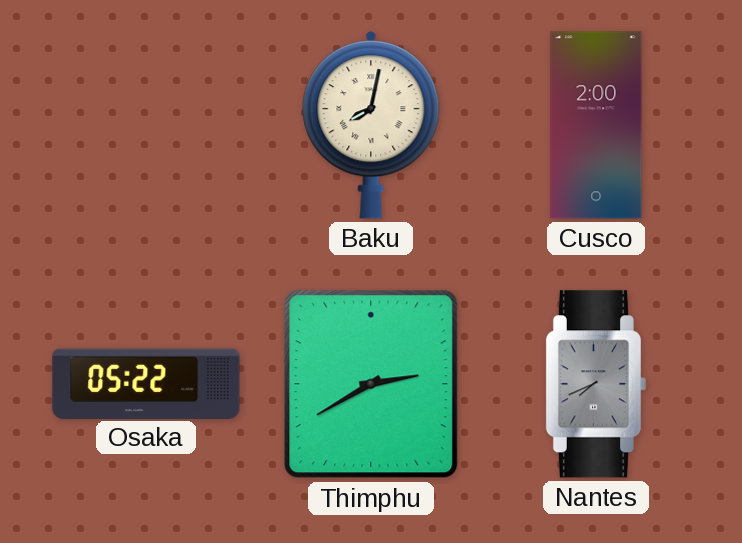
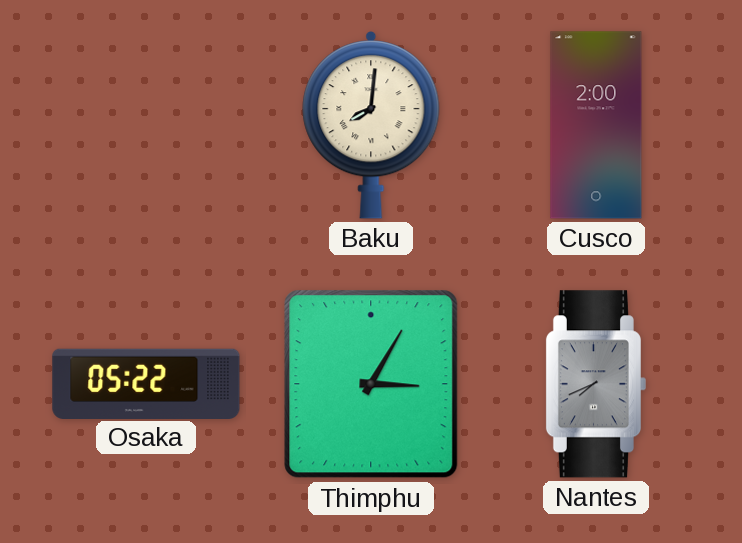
Baku: 8:02 -> 8:01
Thimphu: 2:40 -> 3:05
